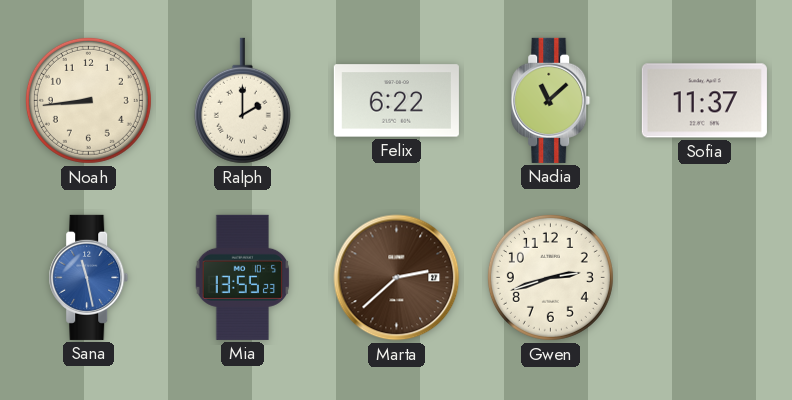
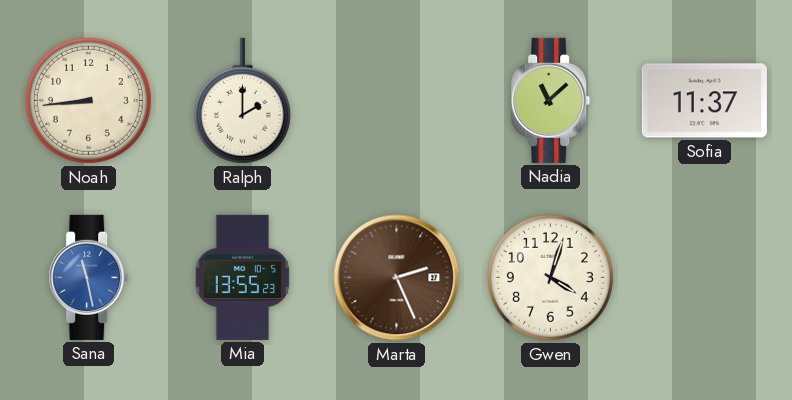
Felix: 6:22 -> none
Marta: 2:38 -> 2:26
Gwen: 2:42 -> 4:03
